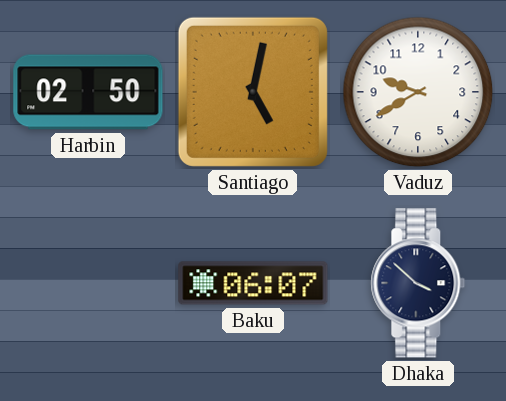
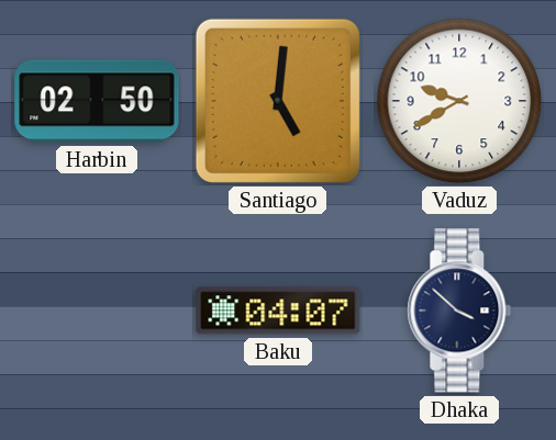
Santiago: 5:02 -> 5:01
Baku: 06:07 -> 04:07
